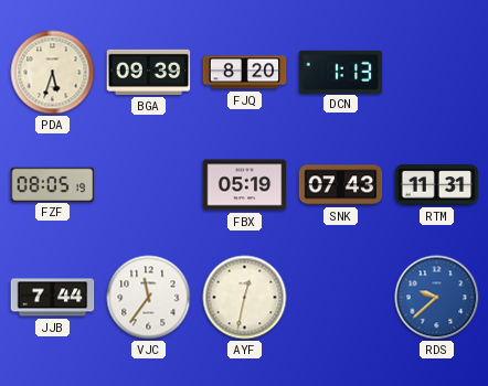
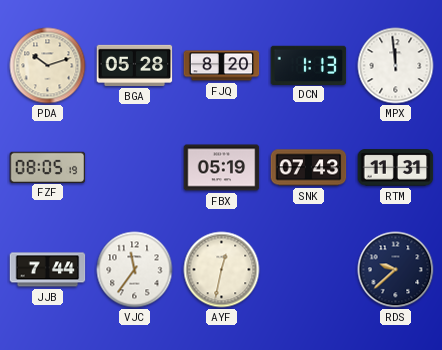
PDA: 5:33 -> 10:12
BGA: 09:39 -> 05:28
MPX: none -> 11:59
RDS dial: blue -> navy
